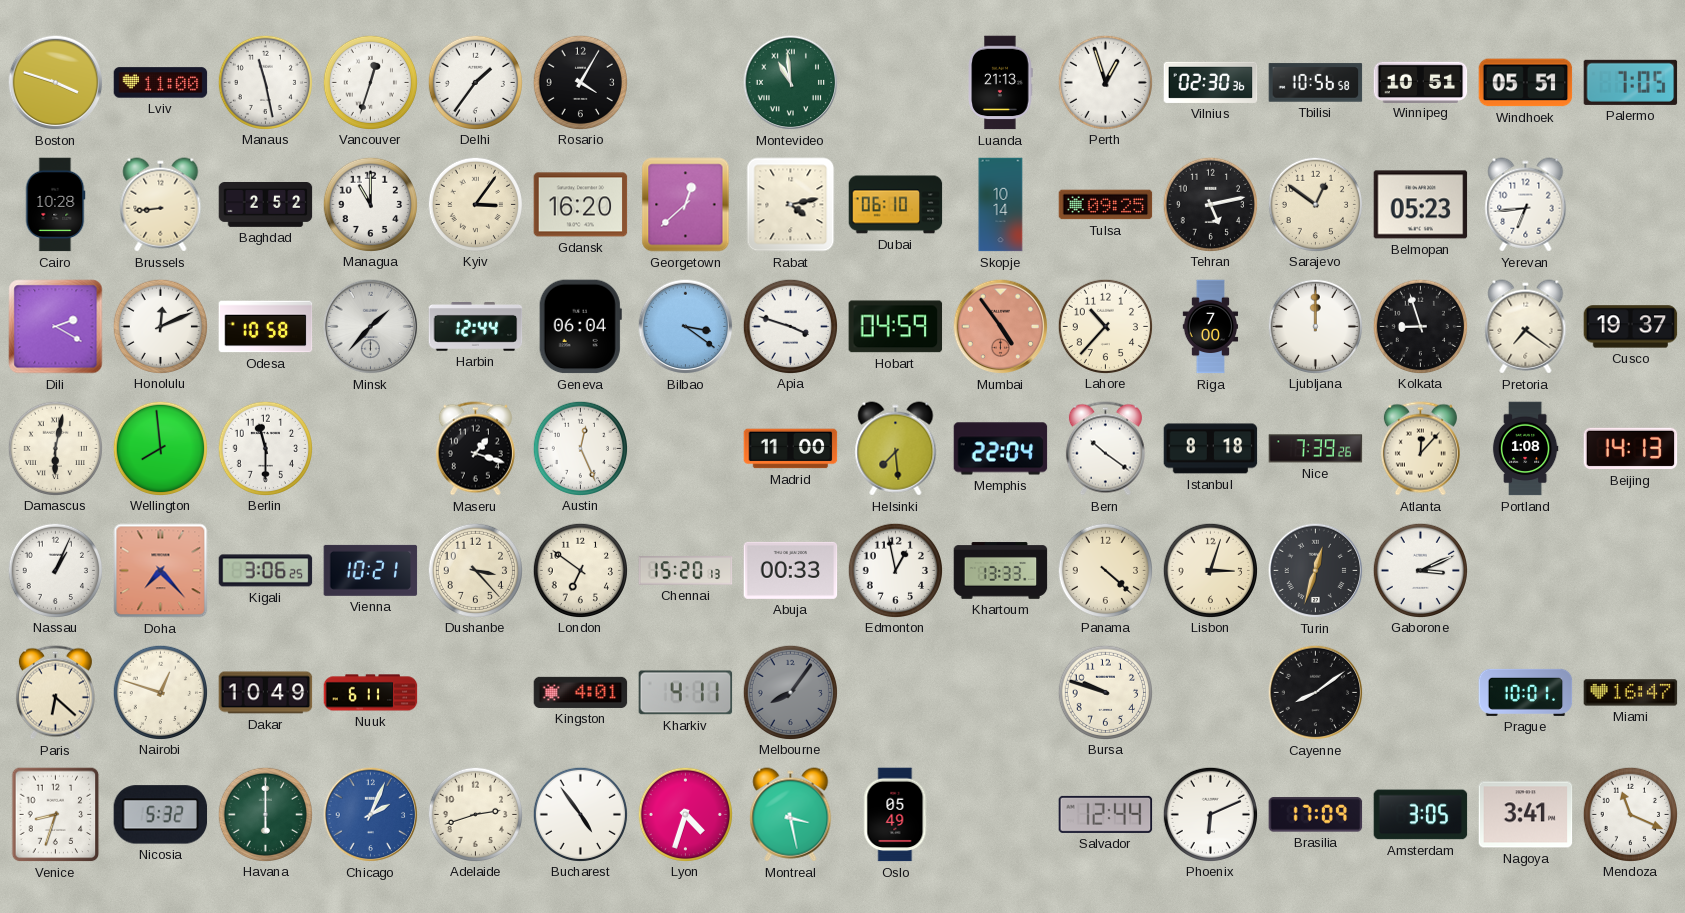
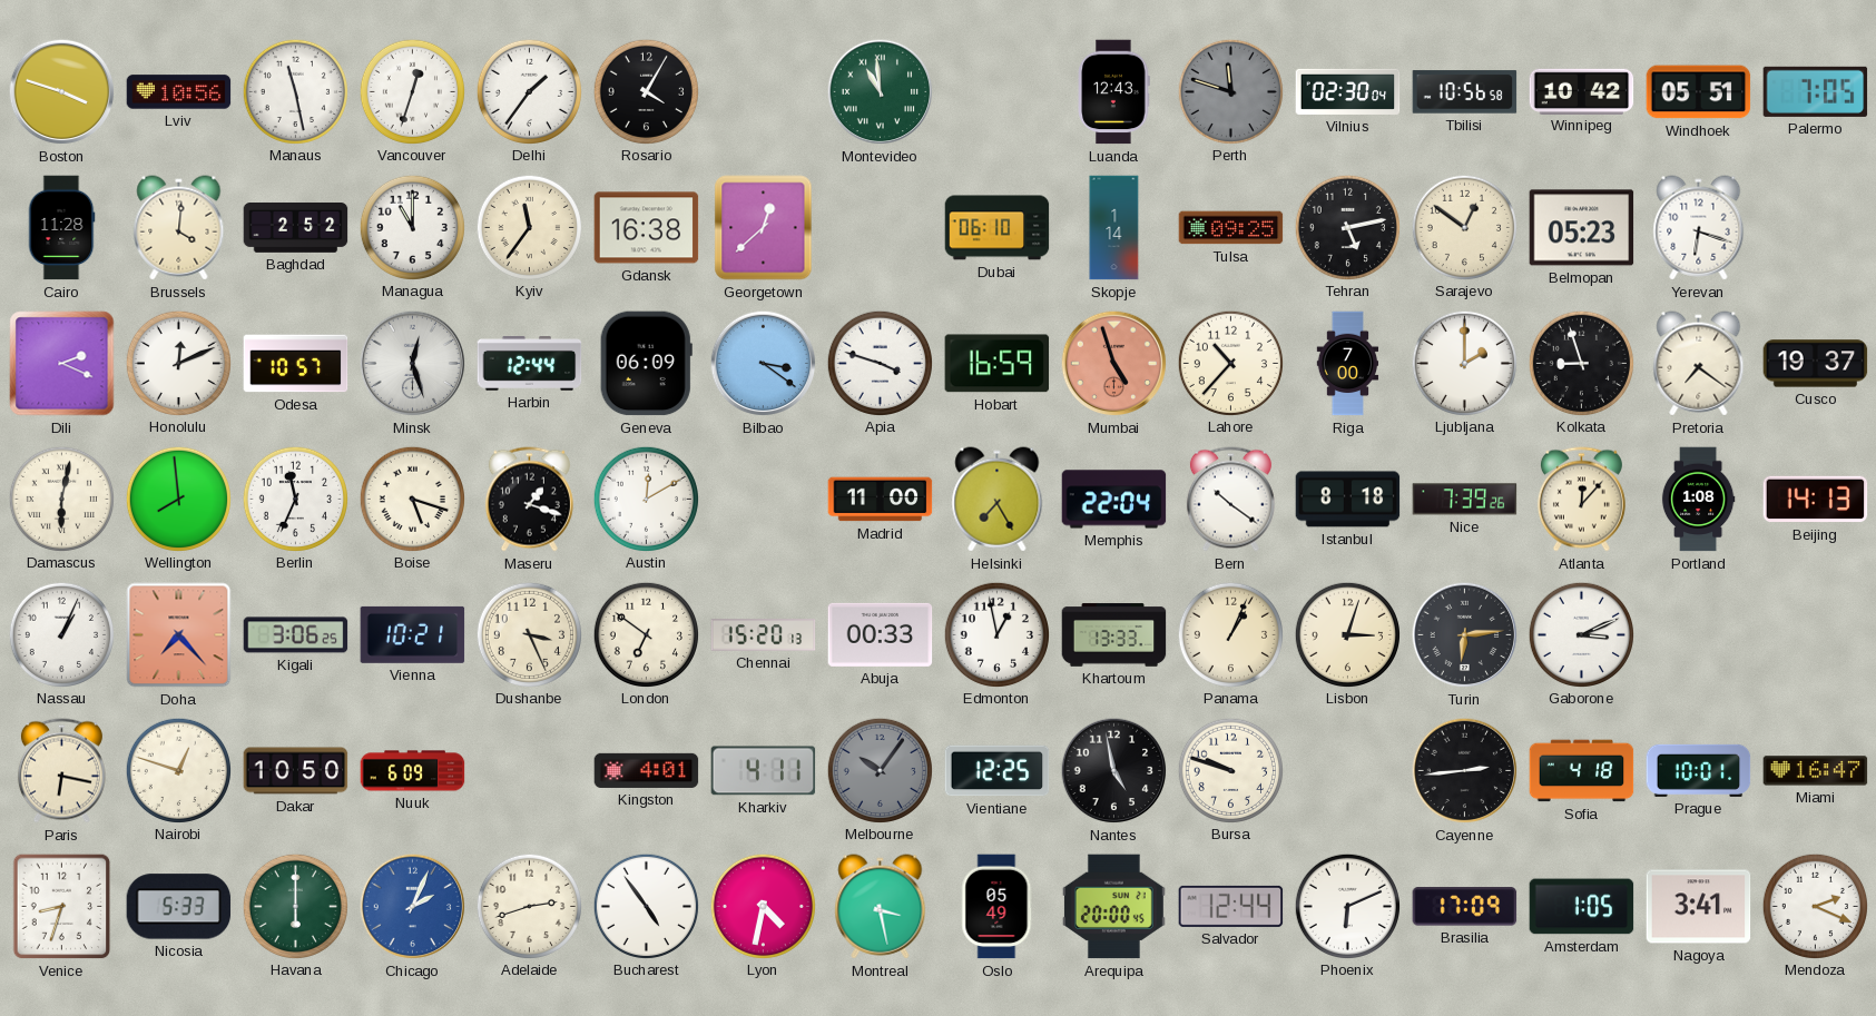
Lviv: 11:00 -> 10:56
Luanda: 21:13 -> 12:43
Perth: 12:57 -> 11:48
Perth dial: white -> grey
Vilnius: 02:30:36 -> 02:30:04
Winnipeg: 10:51 -> 10:42
Cairo: 10:28 -> 11:28
Brussels: 8:44 -> 4:01
Kyiv: 3:06 -> 11:36
Gdansk: 16:20 -> 16:38
Rabat: 4:13 -> none
Skopje: 10:14 -> 1:14
Yerevan: 6:44 -> 6:18
Dili: 2:20 -> 2:19
Odesa: 10:58 -> 10:57
Minsk: 1:37 -> 12:27
Geneva: 06:04 -> 06:09
Hobart: 04:59 -> 16:59
Mumbai: 4:54 -> 4:57
Ljubljana: 12:00 -> 2:00
Berlin: 11:30 -> 11:34
Boise: none -> 5:18
Austin: 12:26 -> 12:10
Helsinki: 7:29 -> 7:25
Dushanbe: 3:23 -> 3:26
Panama: 4:22 -> 1:04
Turin: 12:33 -> 6:14
Paris: 6:22 -> 6:17
Dakar: 10:49 -> 10:50
Nuuk: 6:11 -> 6:09
Melbourne: 8:06 -> 10:06
Vientiane: none -> 12:25
Nantes: none -> 4:58
Cayenne: 8:09 -> 2:44
Sofia: none -> 4:18
Nicosia: 5:32 -> 5:33
Lyon: 4:33 -> 4:32
Arequipa: none -> 20:00
Amsterdam: 3:05 -> 1:05
Mendoza: 11:19 -> 2:19
